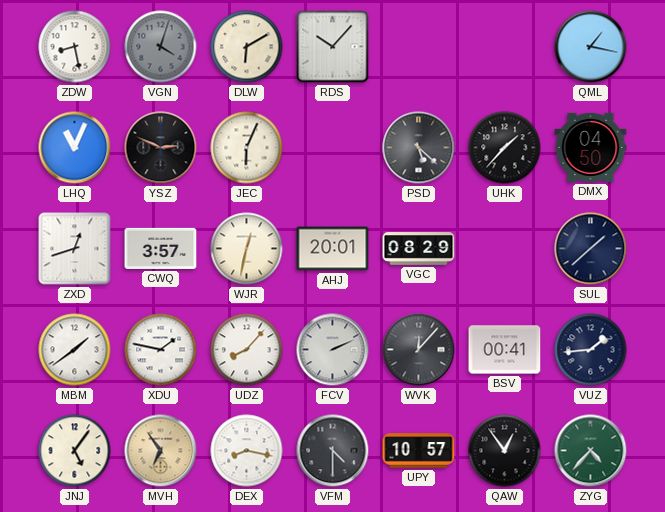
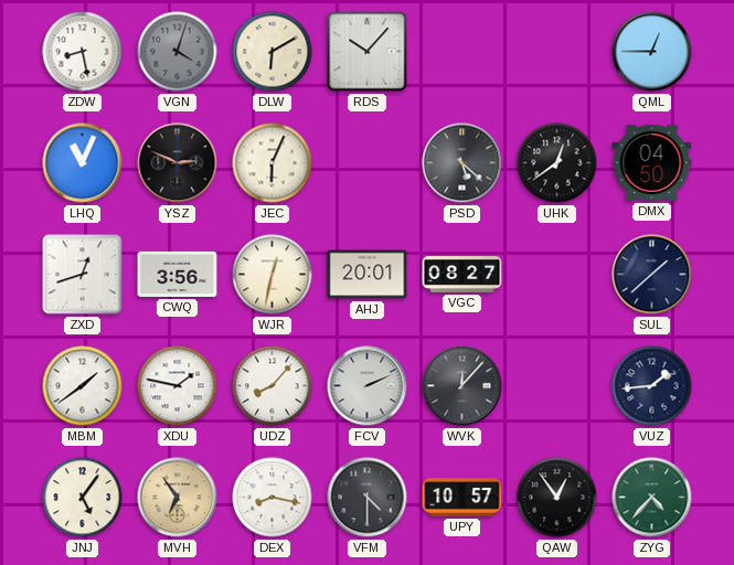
QML: 1:17 -> 12:45
UHK: 1:37 -> 12:39
CWQ: 3:57 -> 3:56
VGC: 08:29 -> 08:27
BSV: 00:41 -> none
